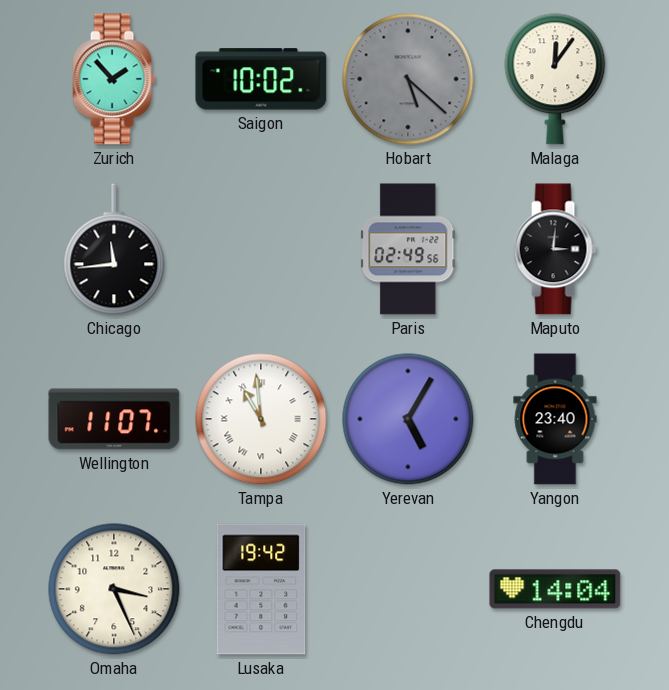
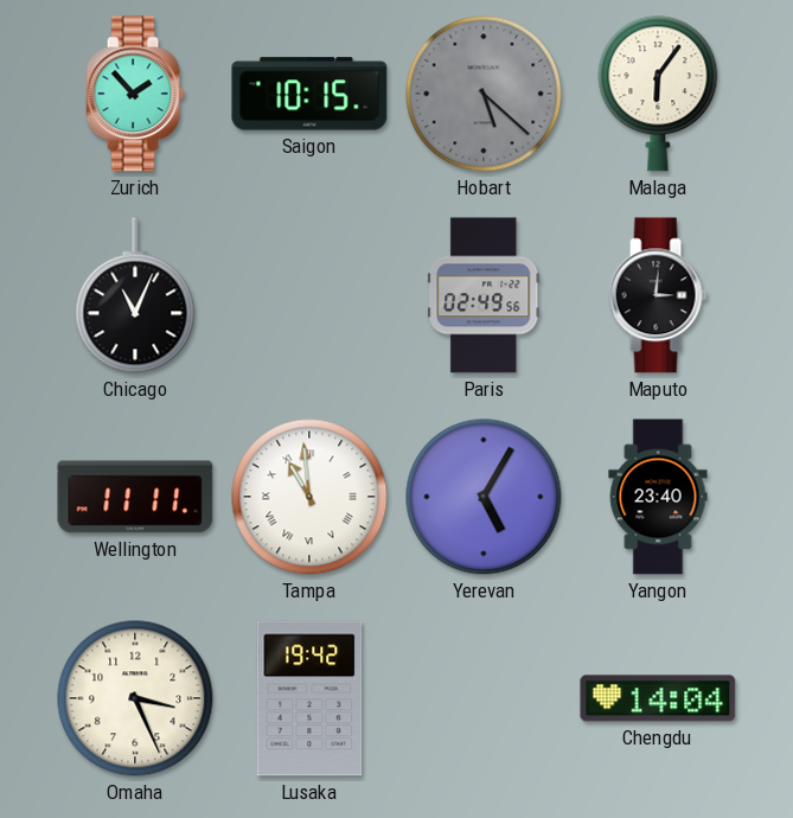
Saigon: 10:02 -> 10:15
Malaga: 12:06 -> 6:06
Chicago: 11:44 -> 11:04
Wellington: 11:07 -> 11:11
